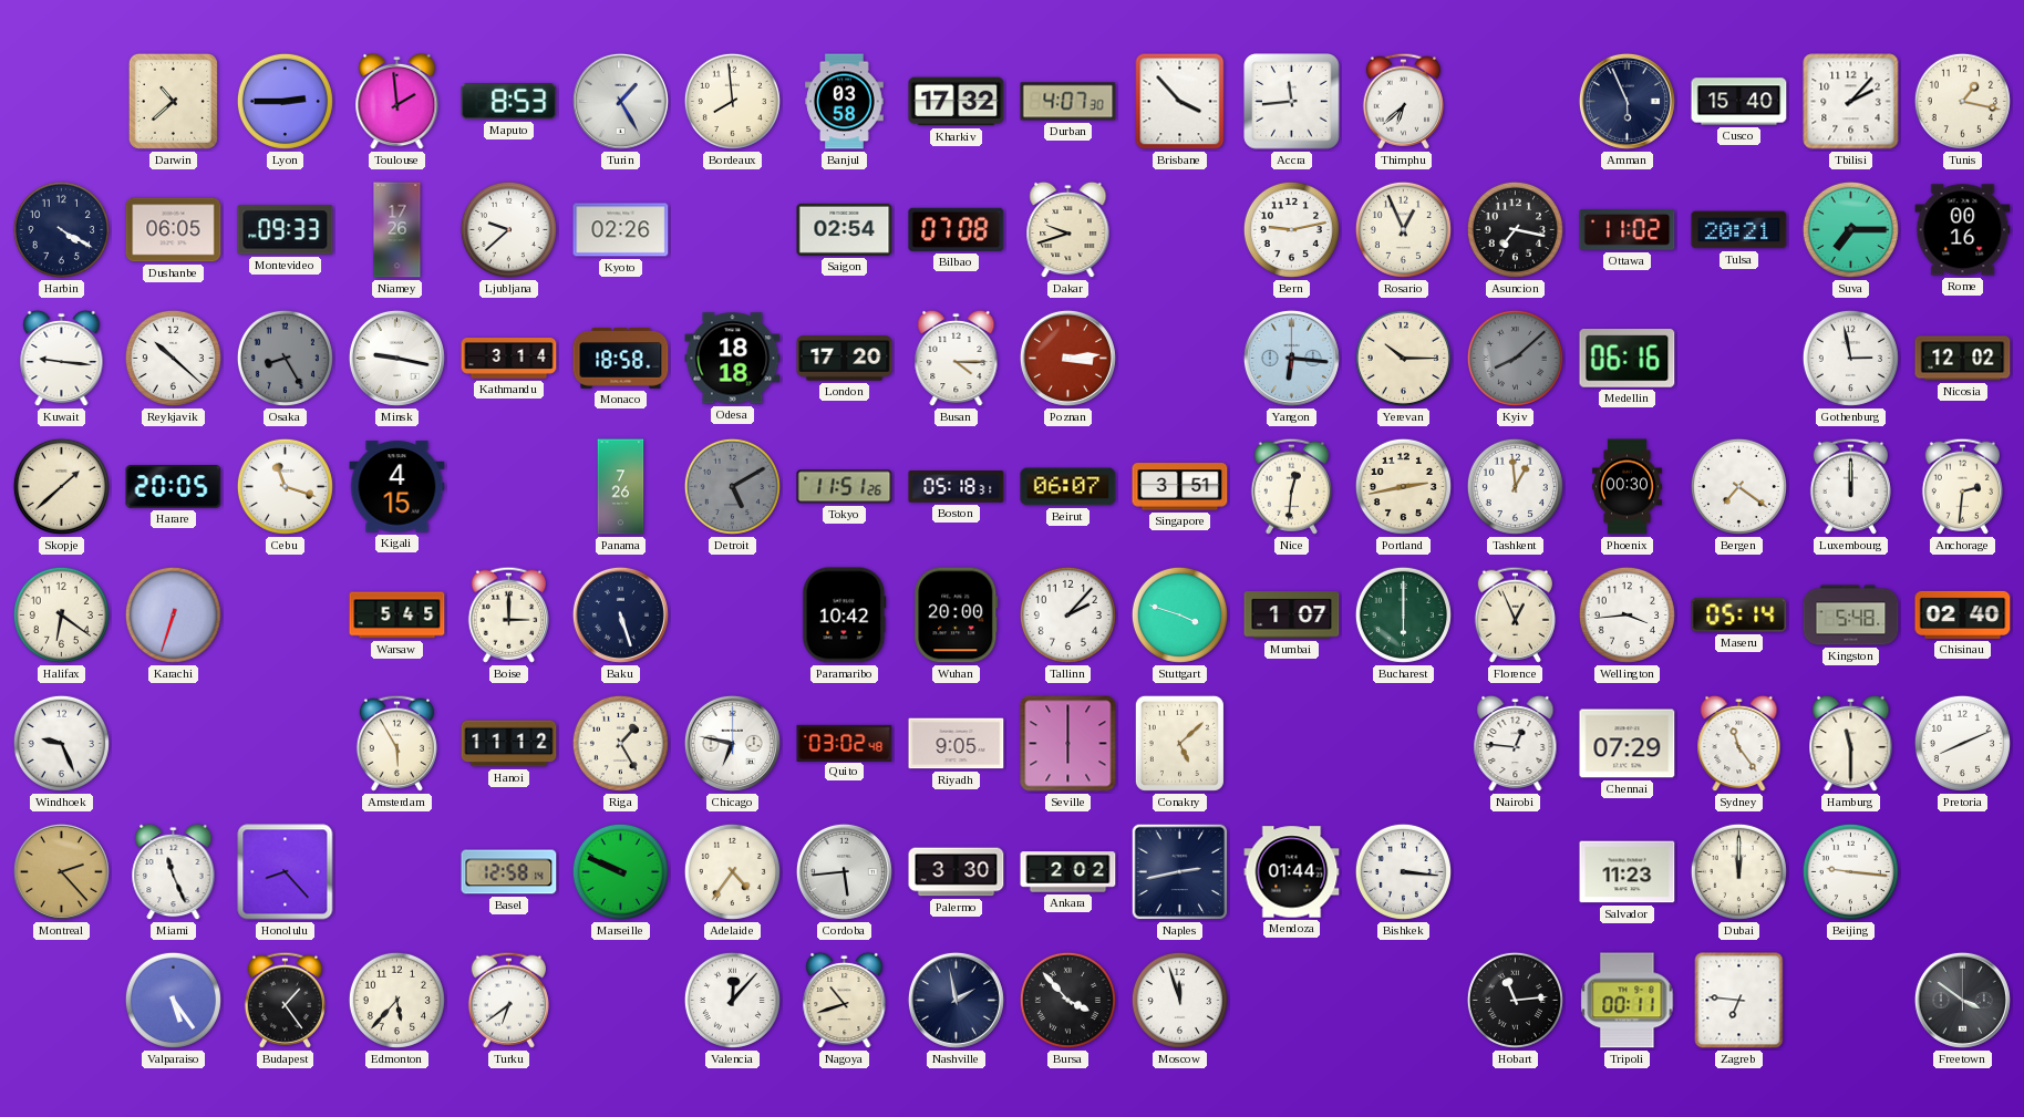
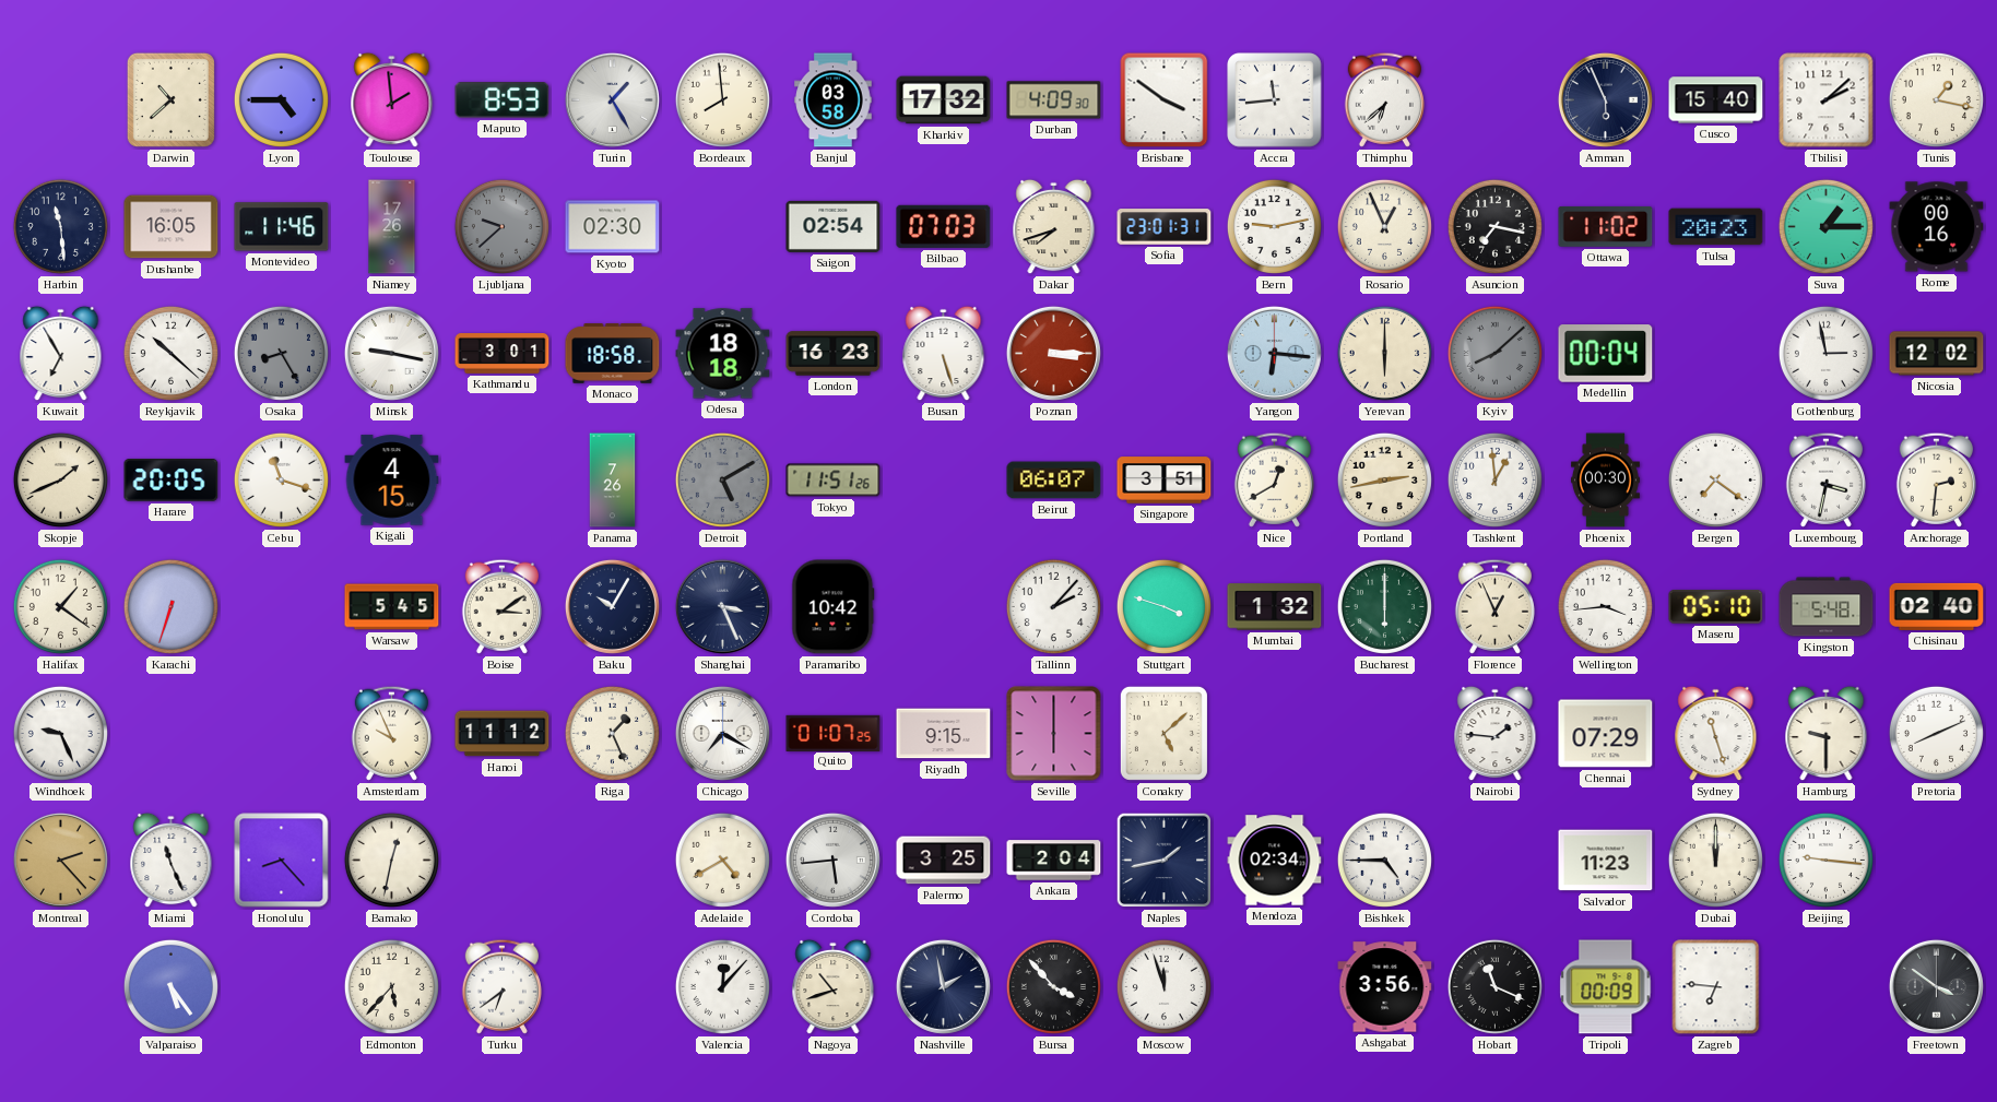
Lyon: 2:45 -> 4:45
Durban: 4:07 -> 4:09
Brisbane: 3:53 -> 3:51
Tbilisi: 2:07 -> 2:08
Harbin: 4:20 -> 11:29
Dushanbe: 06:05 -> 16:05
Montevideo: 09:33 -> 11:46
Ljubljana dial: white -> grey
Kyoto: 02:26 -> 02:30
Bilbao: 07:08 -> 07:03
Dakar: 9:42 -> 7:42
Sofia: none -> 23:01
Tulsa: 20:21 -> 20:23
Suva: 7:15 -> 1:15
Kuwait: 9:16 -> 6:55
Kathmandu: 3:14 -> 3:01
London: 17:20 -> 16:23
Busan: 4:15 -> 5:27
Poznan: 3:14 -> 3:15
Yerevan: 10:15 -> 6:00
Medellin: 06:16 -> 00:04
Skopje: 1:38 -> 1:41
Boston: 05:18 -> none
Nice: 12:31 -> 12:40
Luxembourg: 12:00 -> 3:32
Halifax: 6:21 -> 1:21
Boise: 3:00 -> 3:09
Baku: 5:27 -> 10:05
Shanghai: none -> 3:26
Wuhan: 20:00 -> none
Mumbai: 1:07 -> 1:32
Maseru: 05:14 -> 05:10
Amsterdam: 5:55 -> 9:56
Riga: 1:25 -> 1:26
Chicago: 6:47 -> 7:20
Quito: 03:02 -> 01:07
Riyadh: 9:05 -> 9:15
Nairobi: 12:46 -> 1:46
Sydney: 11:24 -> 11:27
Hamburg: 11:30 -> 9:30
Bamako: none -> 12:32
Basel: 12:58 -> none
Marseille: 9:49 -> none
Adelaide: 4:36 -> 4:40
Palermo: 3:30 -> 3:25
Ankara: 2:02 -> 2:04
Naples: 2:43 -> 1:43
Mendoza: 01:44 -> 02:34
Bishkek: 3:16 -> 4:45
Budapest: 1:24 -> none
Ashgabat: none -> 3:56
Hobart: 11:14 -> 11:19
Tripoli: 00:11 -> 00:09
